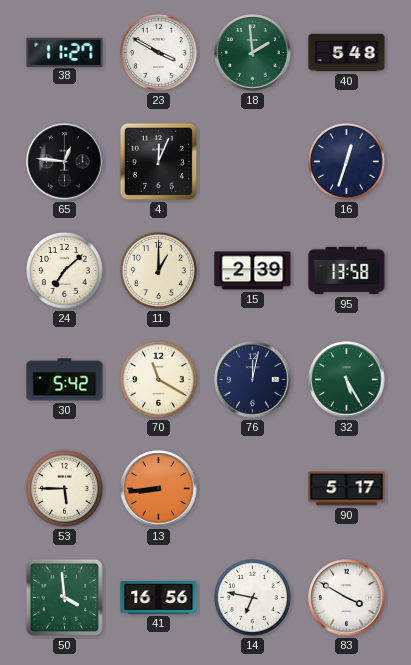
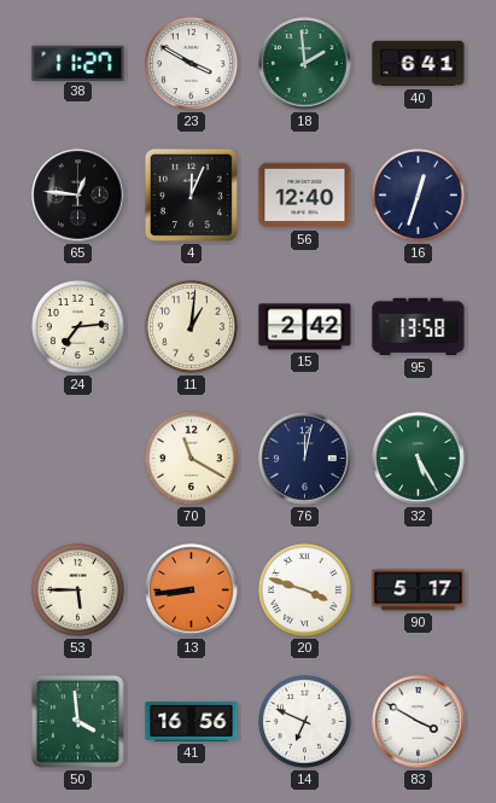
40: 5:48 -> 6:41
56: none -> 12:40
24: 7:08 -> 7:14
11: 1:00 -> 1:01
15: 2:39 -> 2:42
30: 5:42 -> none
20: none -> 3:48
14: 6:47 -> 6:49
